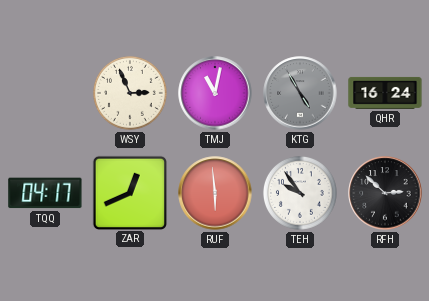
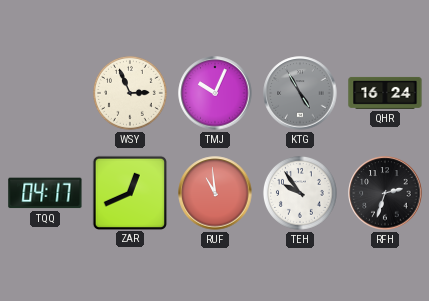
TMJ: 11:02 -> 10:04
RUF: 5:59 -> 10:59
RFH: 2:52 -> 2:33
